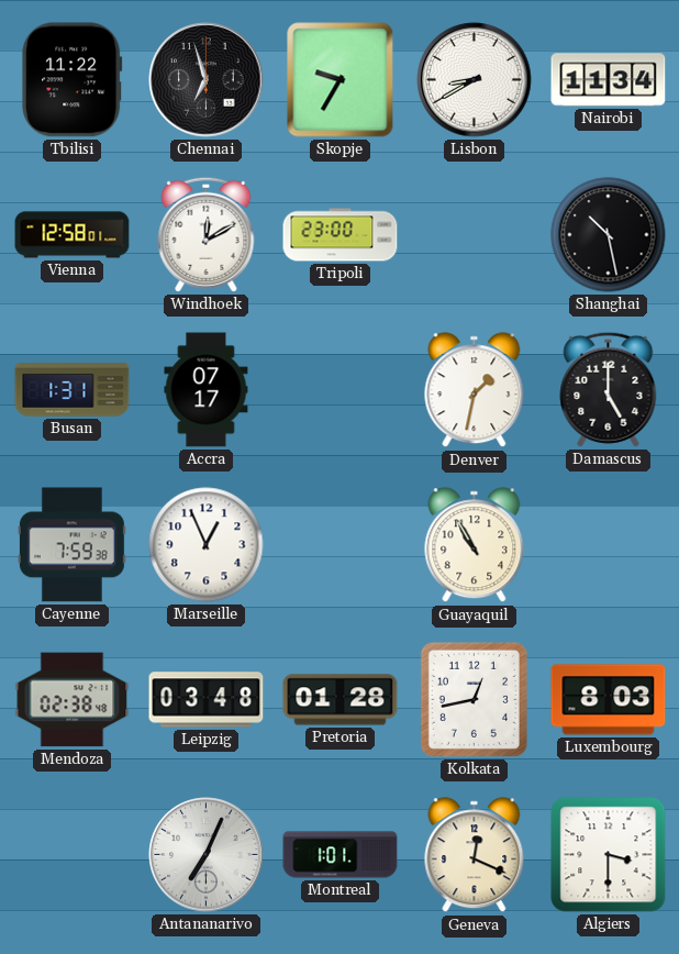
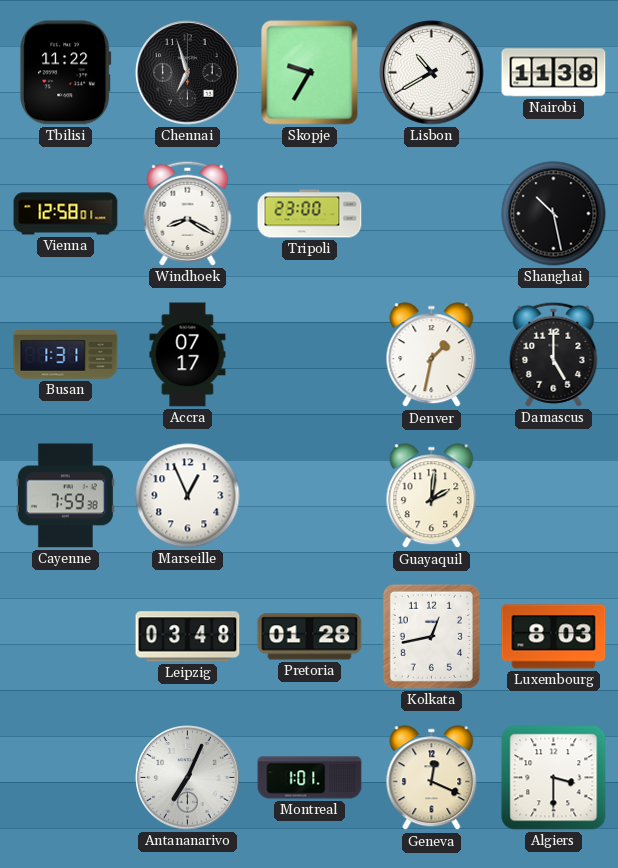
Lisbon: 8:40 -> 10:40
Nairobi: 11:34 -> 11:38
Windhoek: 12:10 -> 8:20
Guayaquil: 10:55 -> 2:01
Mendoza: 02:38 -> none
